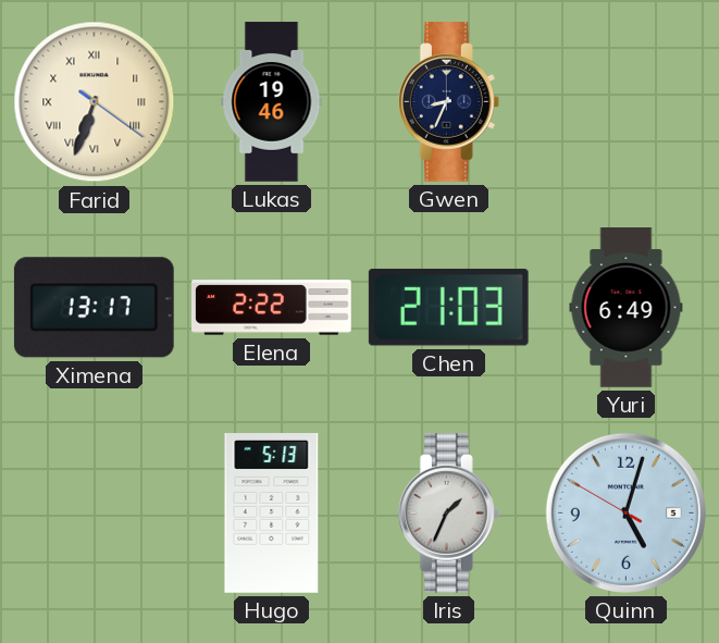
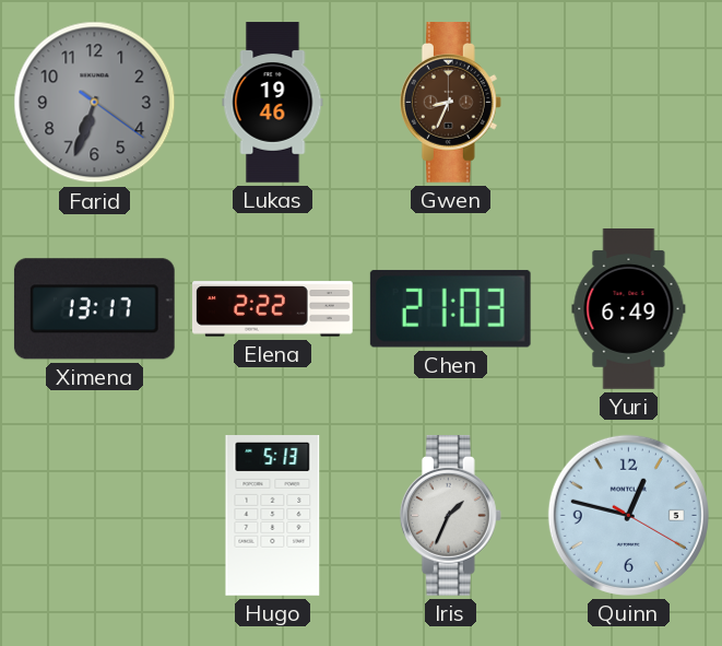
Farid dial: cream -> grey
Farid numerals: Roman -> Arabic
Gwen dial: navy -> brown
Quinn: 5:02 -> 12:47
